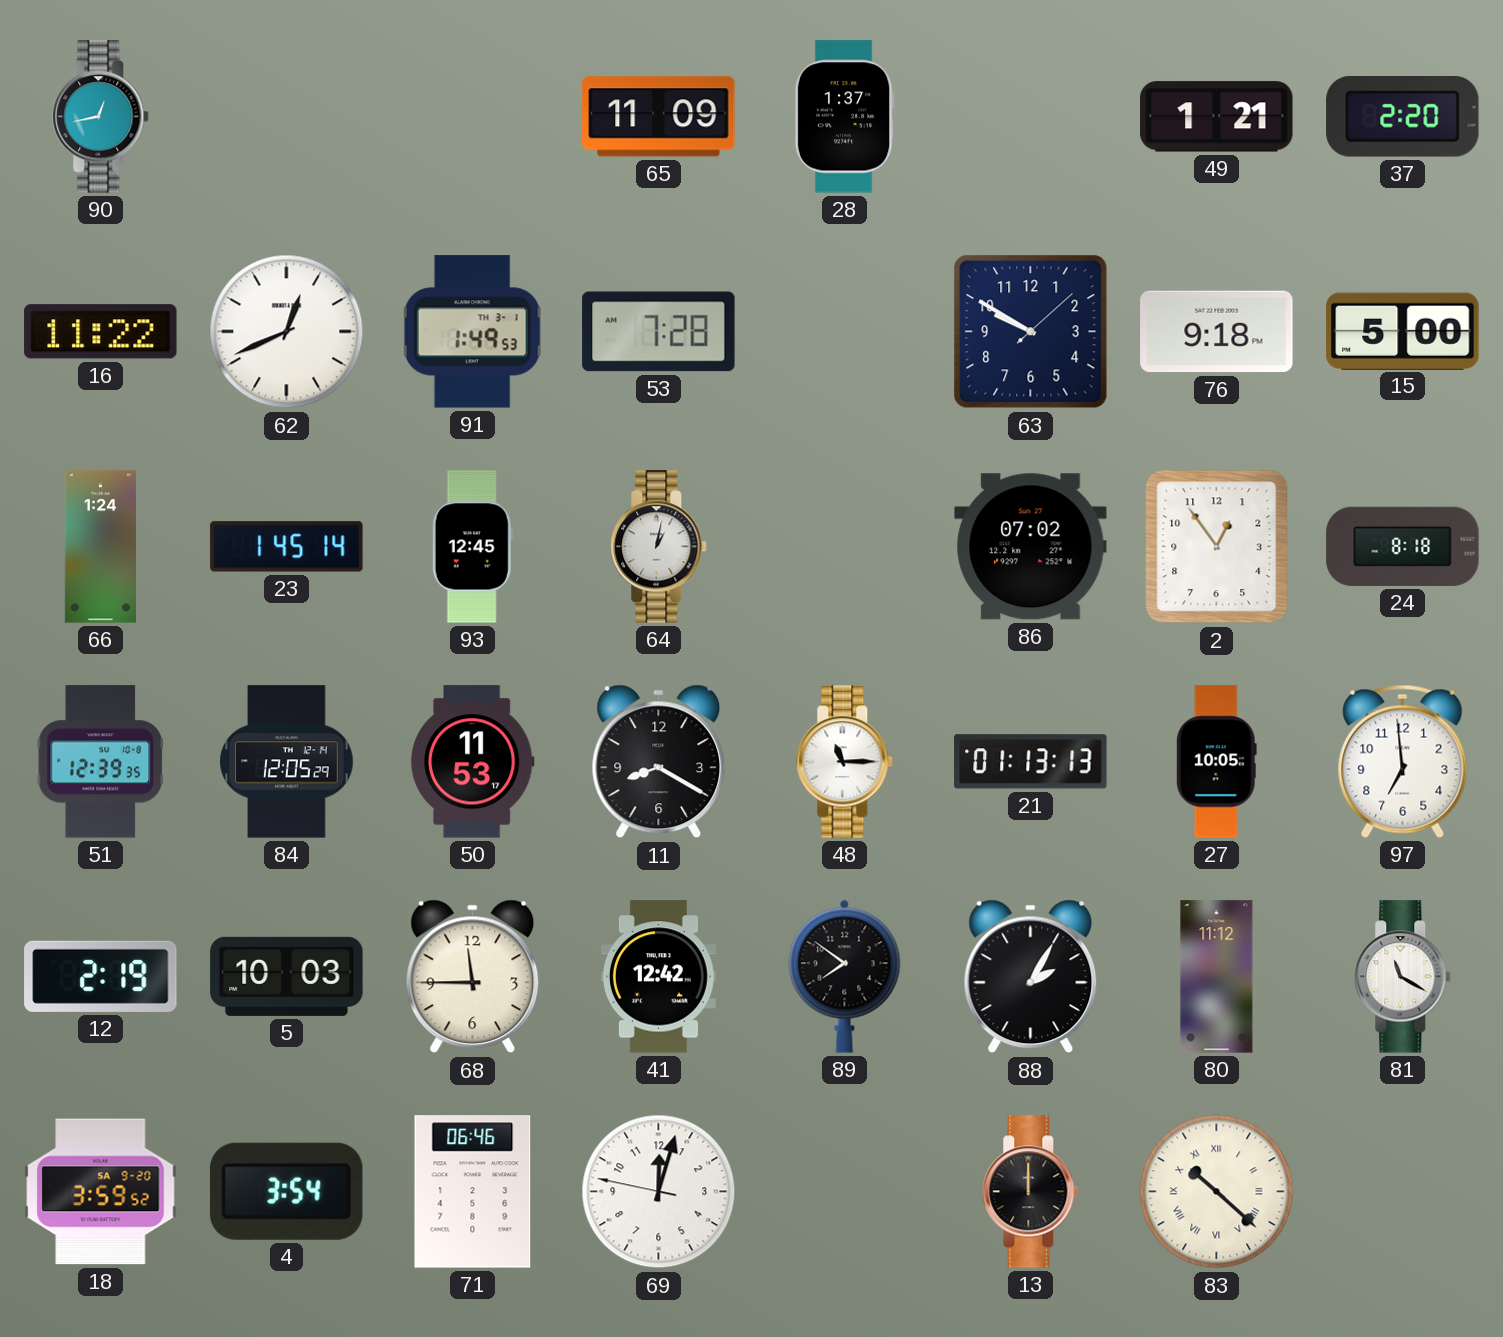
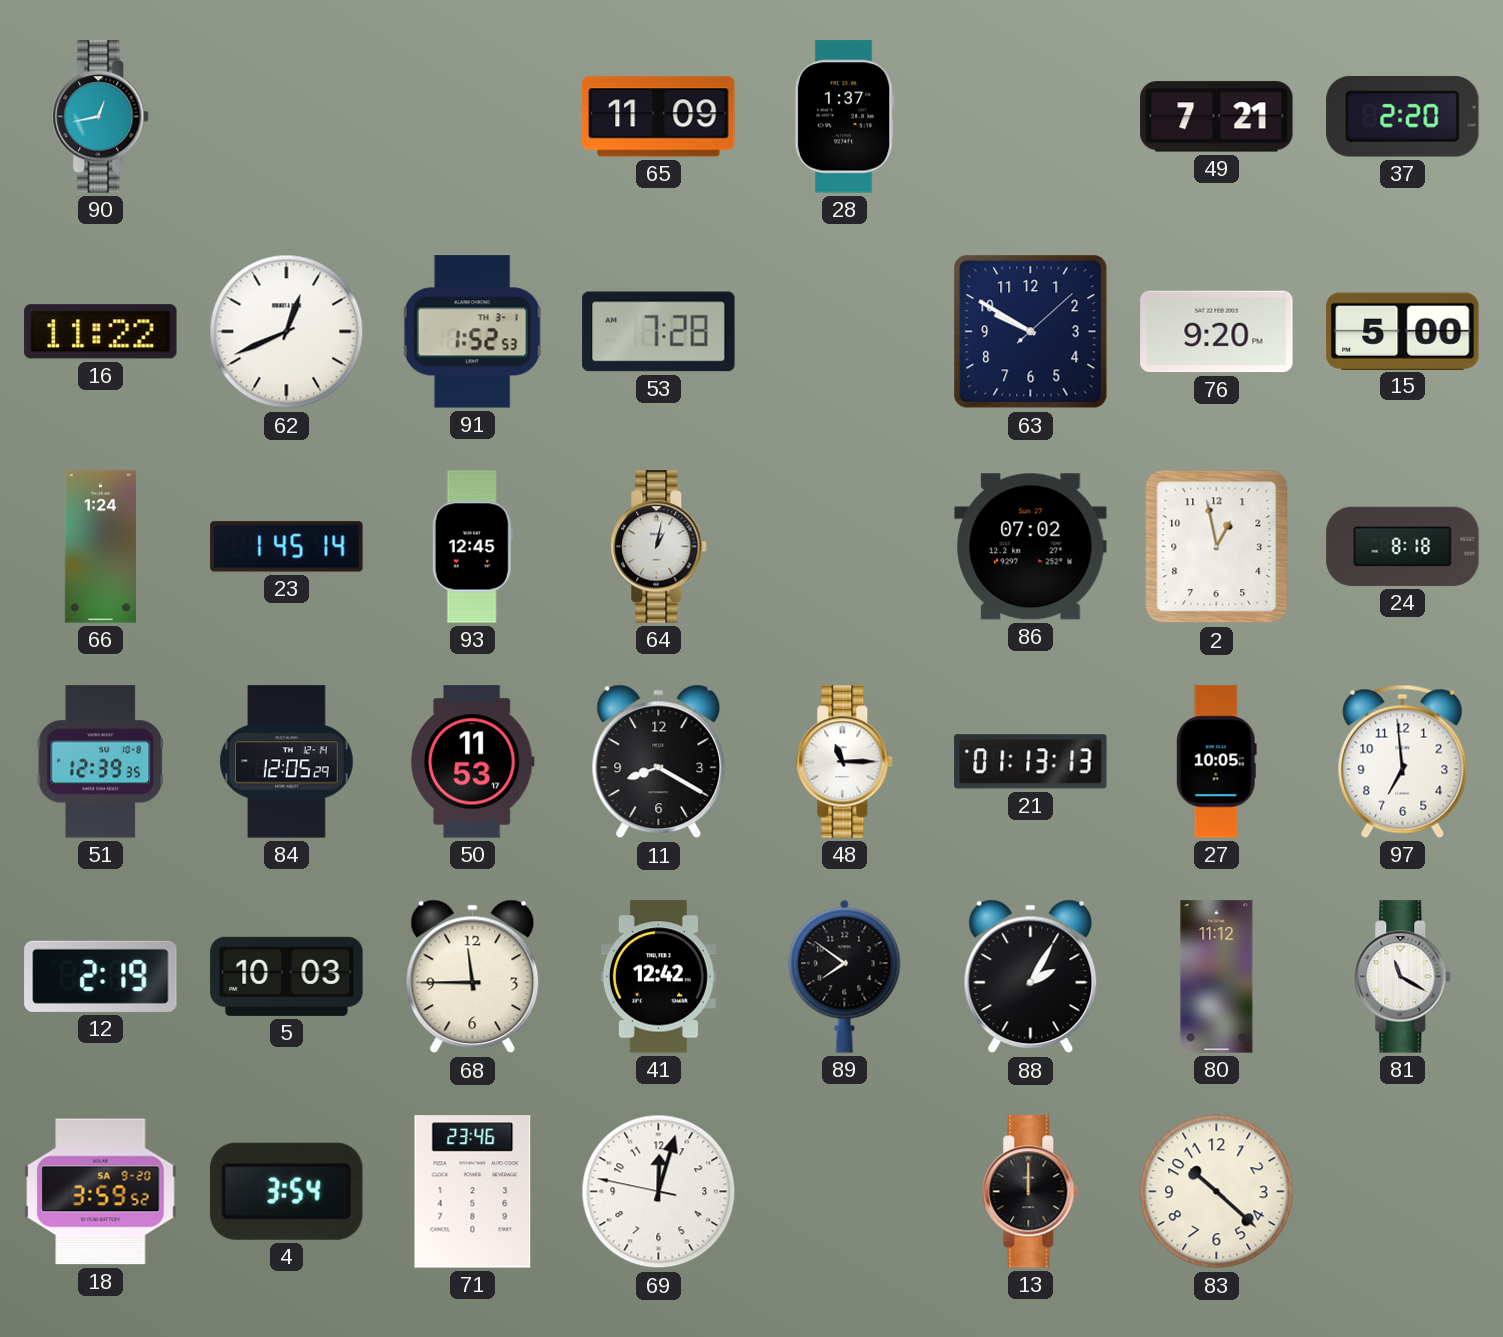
49: 1:21 -> 7:21
91: 1:49 -> 1:52
76: 9:18 -> 9:20
2: 12:54 -> 12:58
71: 06:46 -> 23:46
83 numerals: Roman -> Arabic
